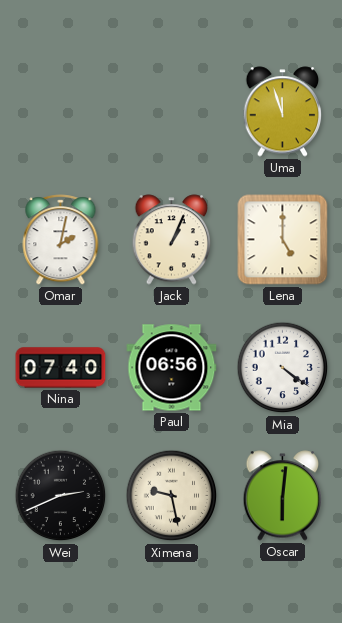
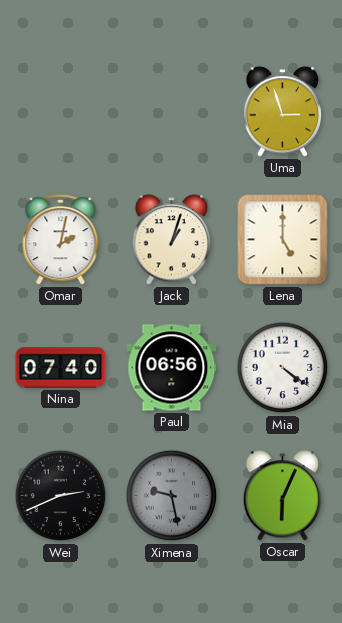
Uma: 11:57 -> 2:57
Jack: 1:04 -> 1:03
Ximena dial: cream -> grey
Oscar: 6:01 -> 6:04
